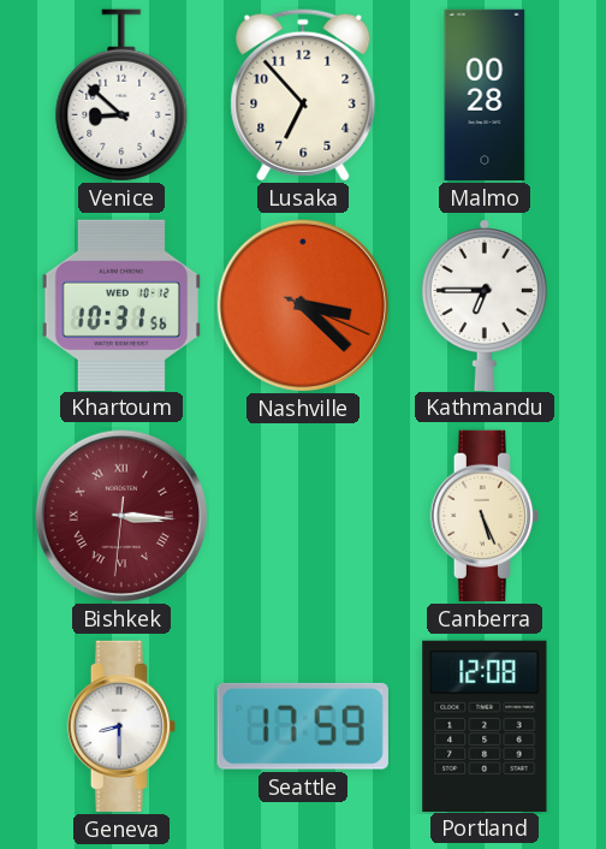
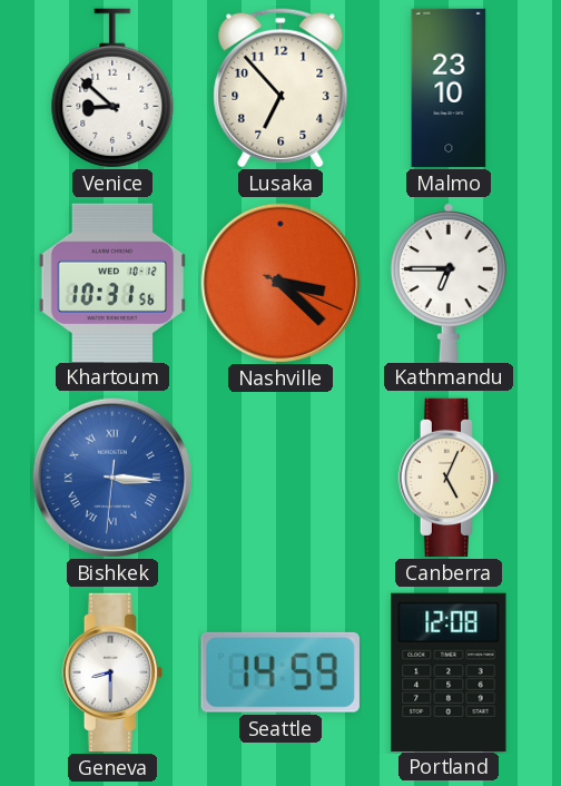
Malmo: 00:28 -> 23:10
Bishkek dial: burgundy -> blue
Canberra: 5:26 -> 5:04
Seattle: 17:59 -> 14:59
